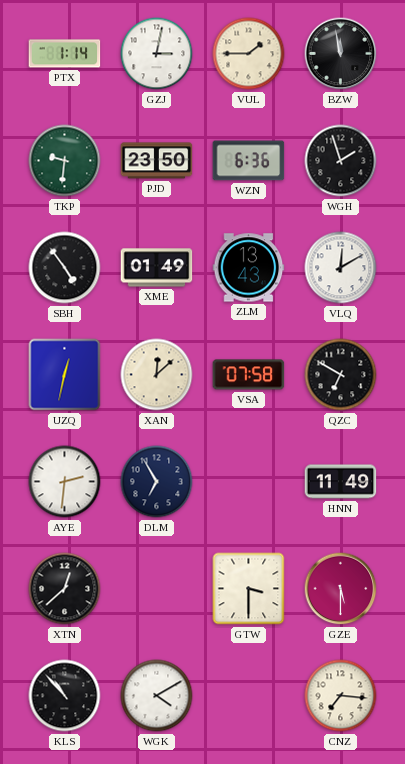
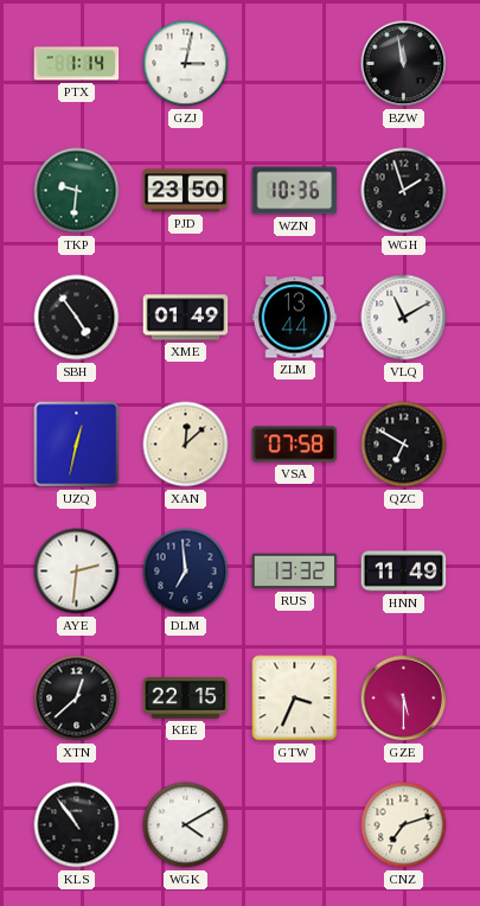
VUL: 1:45 -> none
WZN: 6:36 -> 10:36
ZLM: 13:43 -> 13:44
VLQ: 12:10 -> 11:10
DLM: 6:55 -> 6:59
RUS: none -> 13:32
KEE: none -> 22:15
GTW: 3:30 -> 3:34
KLS: 10:53 -> 10:54
CNZ: 7:16 -> 7:12
